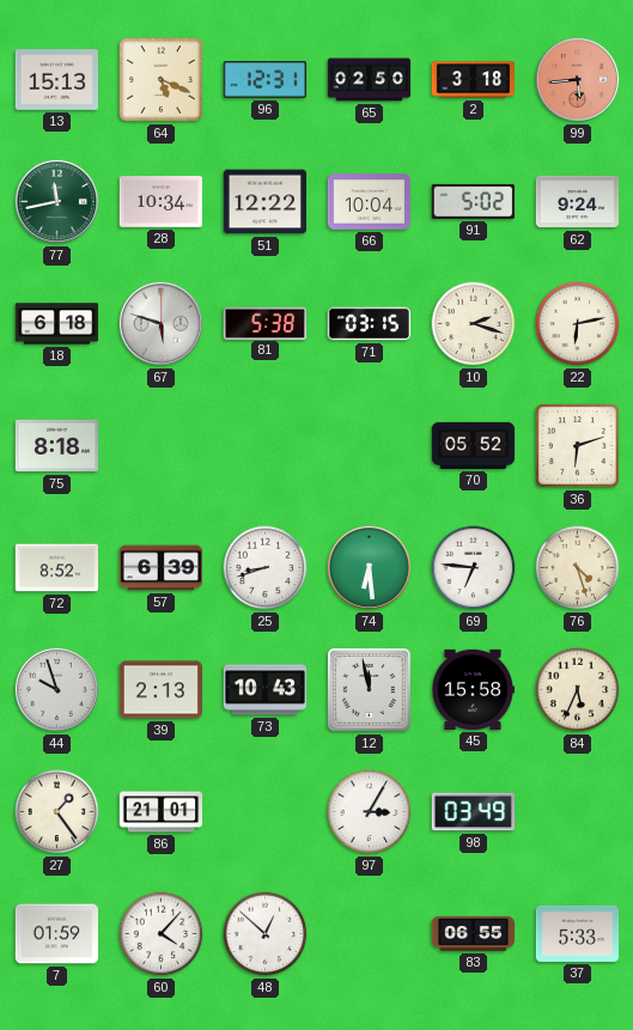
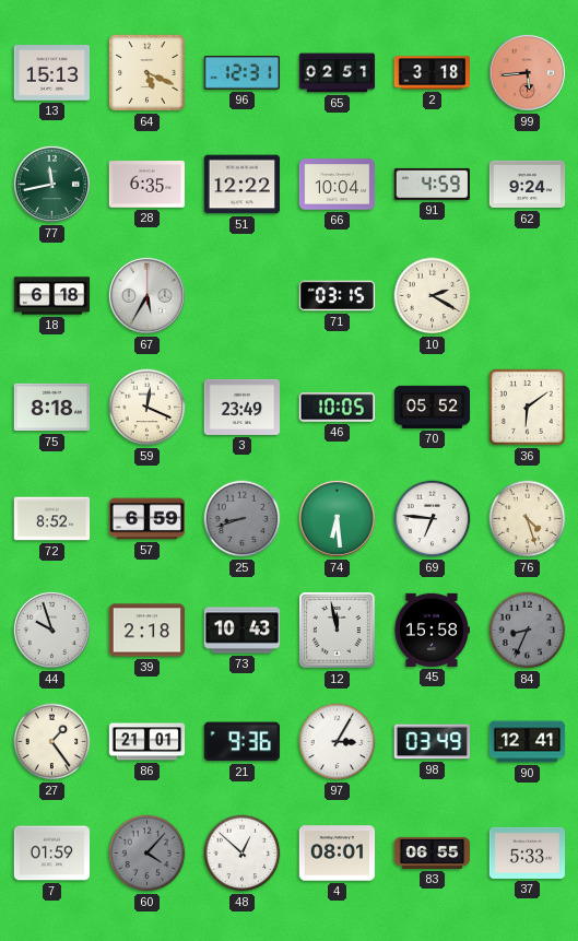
65: 02:50 -> 02:51
28: 10:34 -> 6:35
91: 5:02 -> 4:59
67: 5:48 -> 5:35
81: 5:38 -> none
10: 2:18 -> 2:20
22: 6:13 -> none
59: none -> 12:19
3: none -> 23:49
46: none -> 10:05
36: 6:12 -> 6:09
57: 6:39 -> 6:59
25 dial: white -> grey
39: 2:13 -> 2:18
84: 5:34 -> 8:34
84 dial: cream -> grey
21: none -> 9:36
90: none -> 12:41
60 dial: white -> grey
4: none -> 08:01
